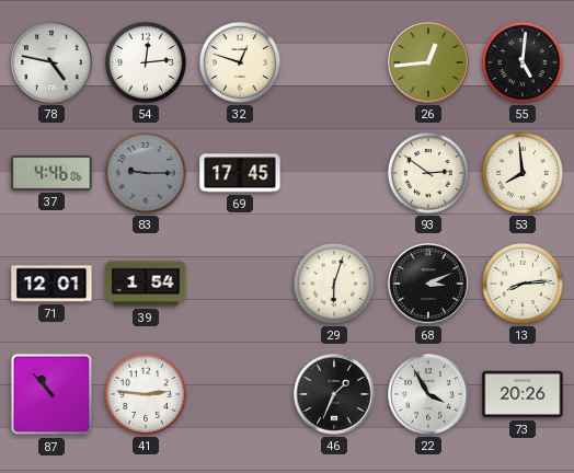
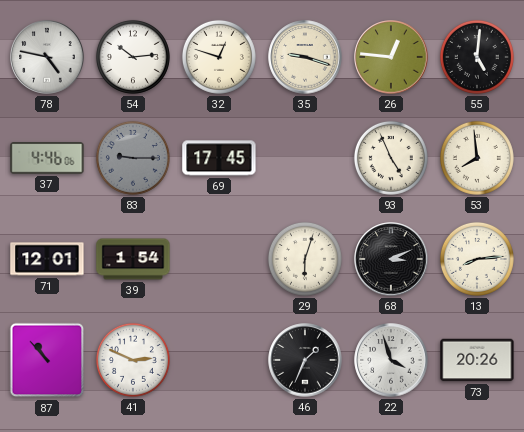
54: 12:14 -> 10:14
35: none -> 9:18
26: 12:44 -> 12:46
93: 2:51 -> 4:56
41: 2:46 -> 2:49
22: 3:55 -> 3:57
